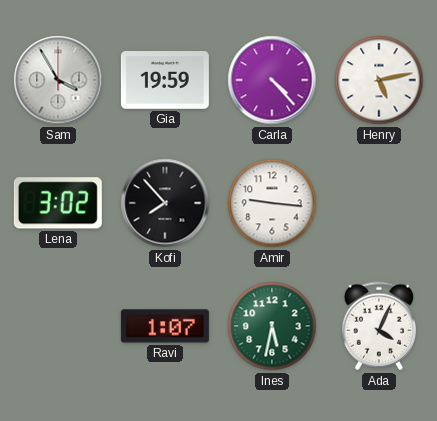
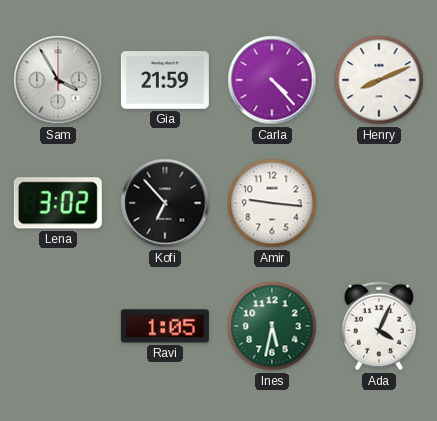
Gia: 19:59 -> 21:59
Henry: 5:13 -> 8:11
Kofi: 7:53 -> 6:53
Ravi: 1:07 -> 1:05
